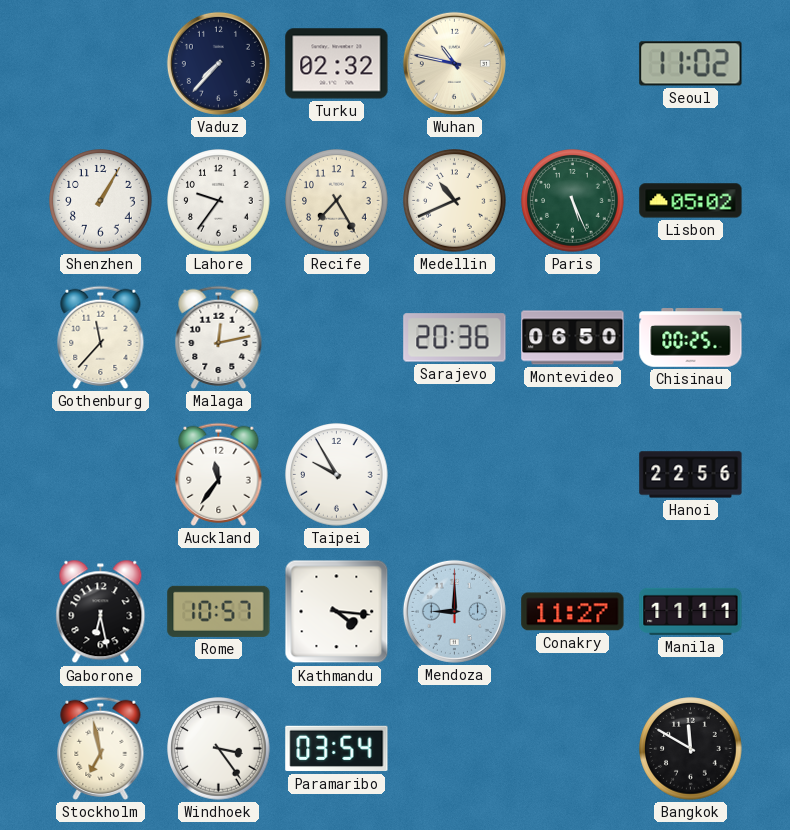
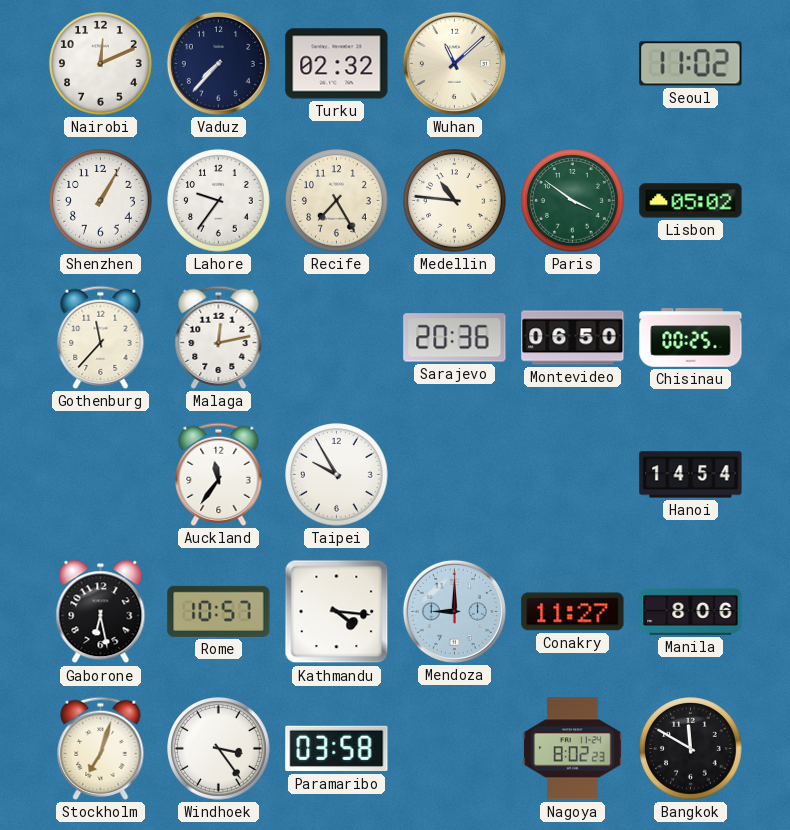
Nairobi: none -> 12:11
Wuhan: 10:47 -> 11:08
Medellin: 10:41 -> 10:46
Paris: 5:26 -> 3:51
Hanoi: 22:56 -> 14:54
Manila: 11:11 -> 8:06
Stockholm: 6:58 -> 7:03
Paramaribo: 03:54 -> 03:58
Nagoya: none -> 8:02
